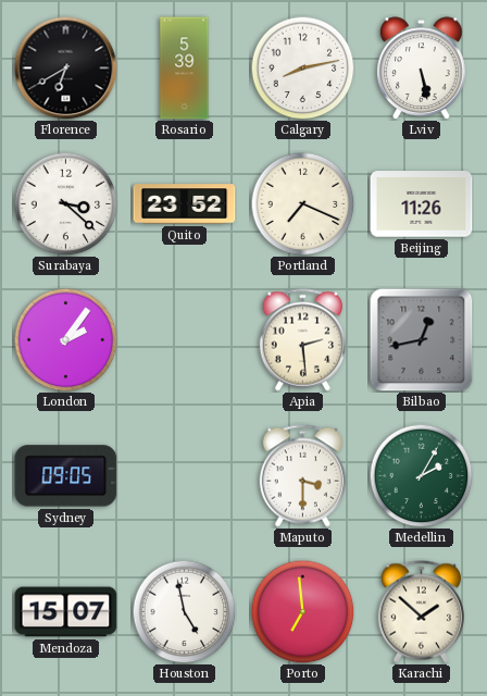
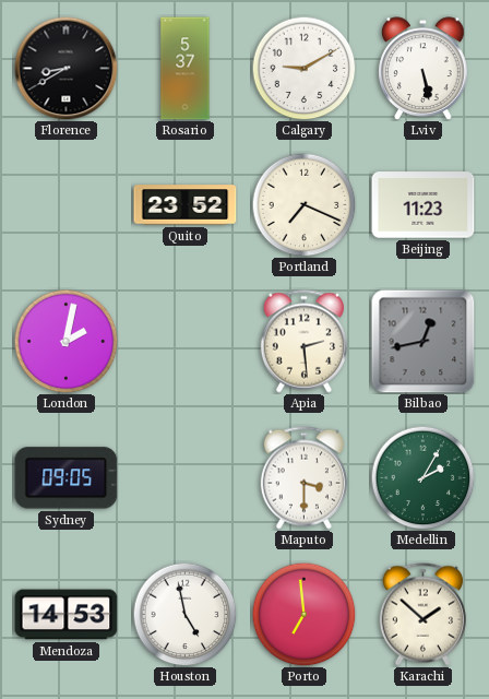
Florence: 6:40 -> 8:40
Rosario: 5:39 -> 5:37
Calgary: 8:13 -> 9:10
Surabaya: 3:22 -> none
Beijing: 11:26 -> 11:23
London: 2:06 -> 2:02
Mendoza: 15:07 -> 14:53
